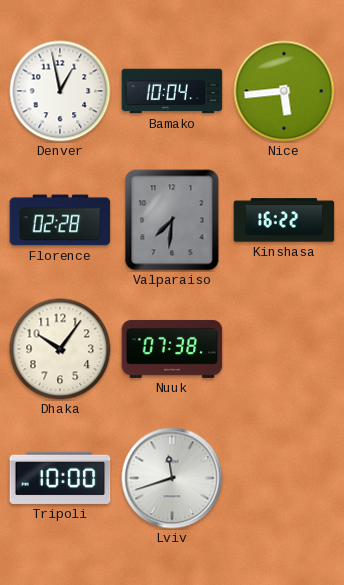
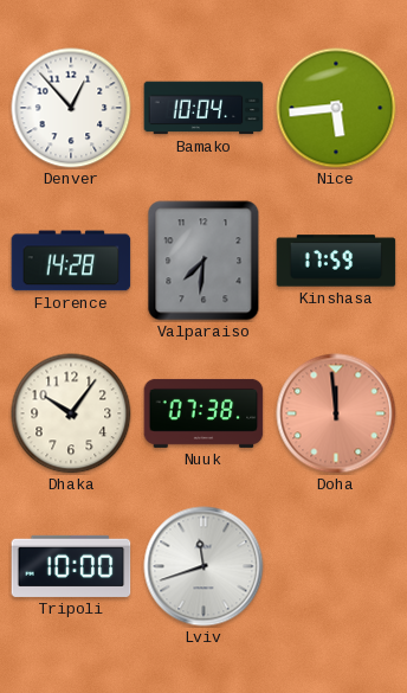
Denver: 12:58 -> 12:53
Florence: 02:28 -> 14:28
Kinshasa: 16:22 -> 17:59
Doha: none -> 11:59
